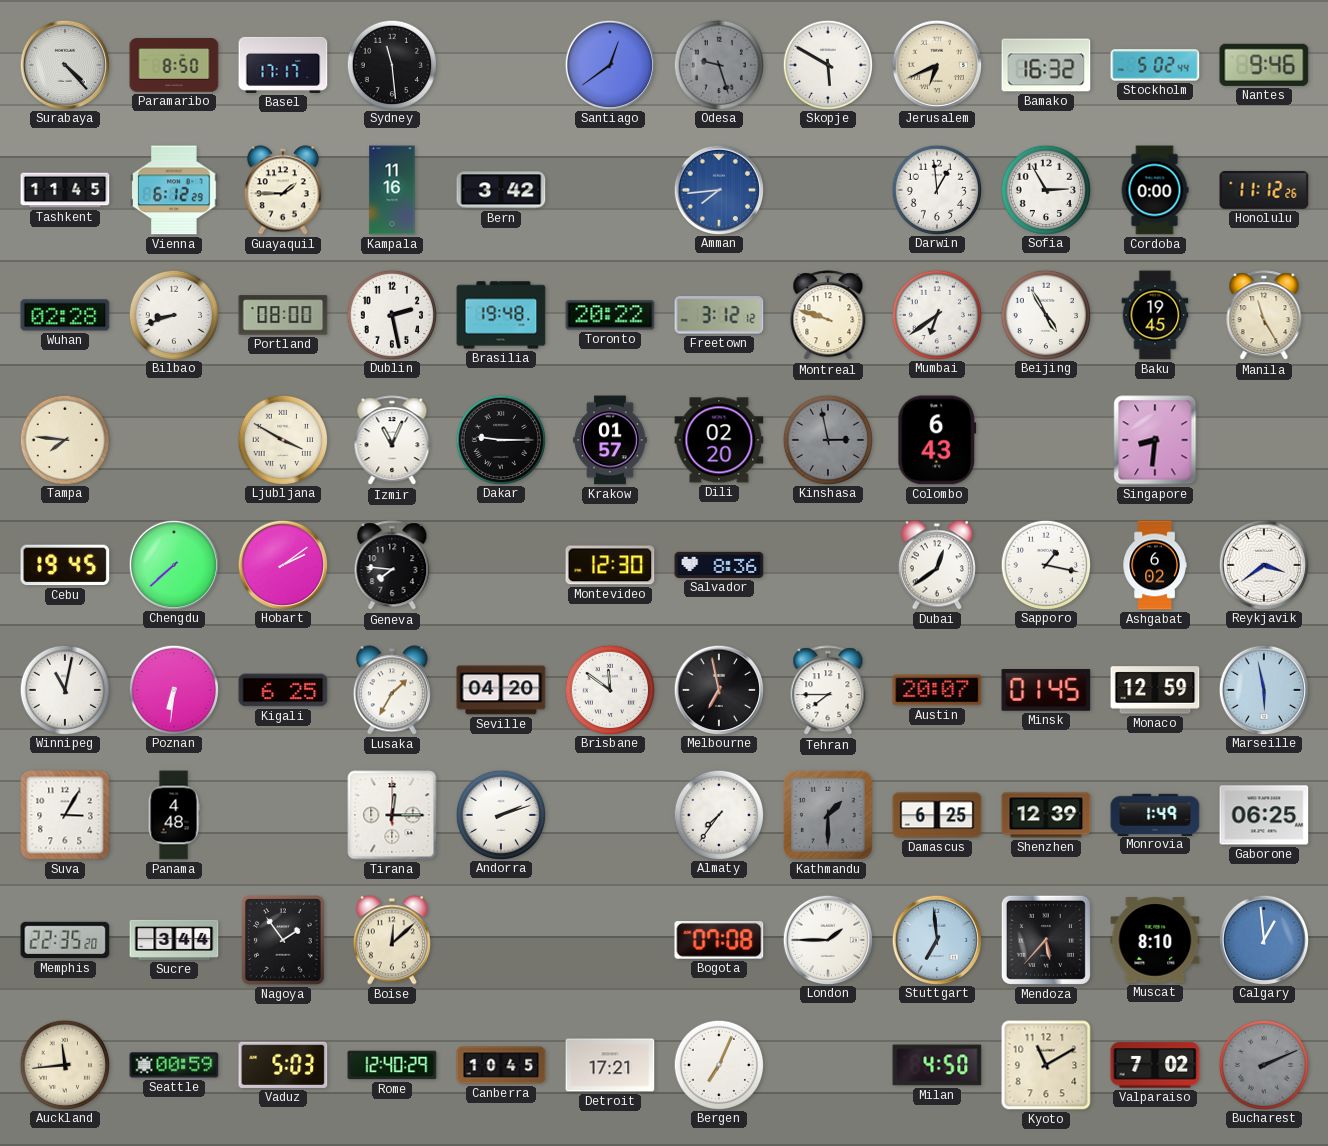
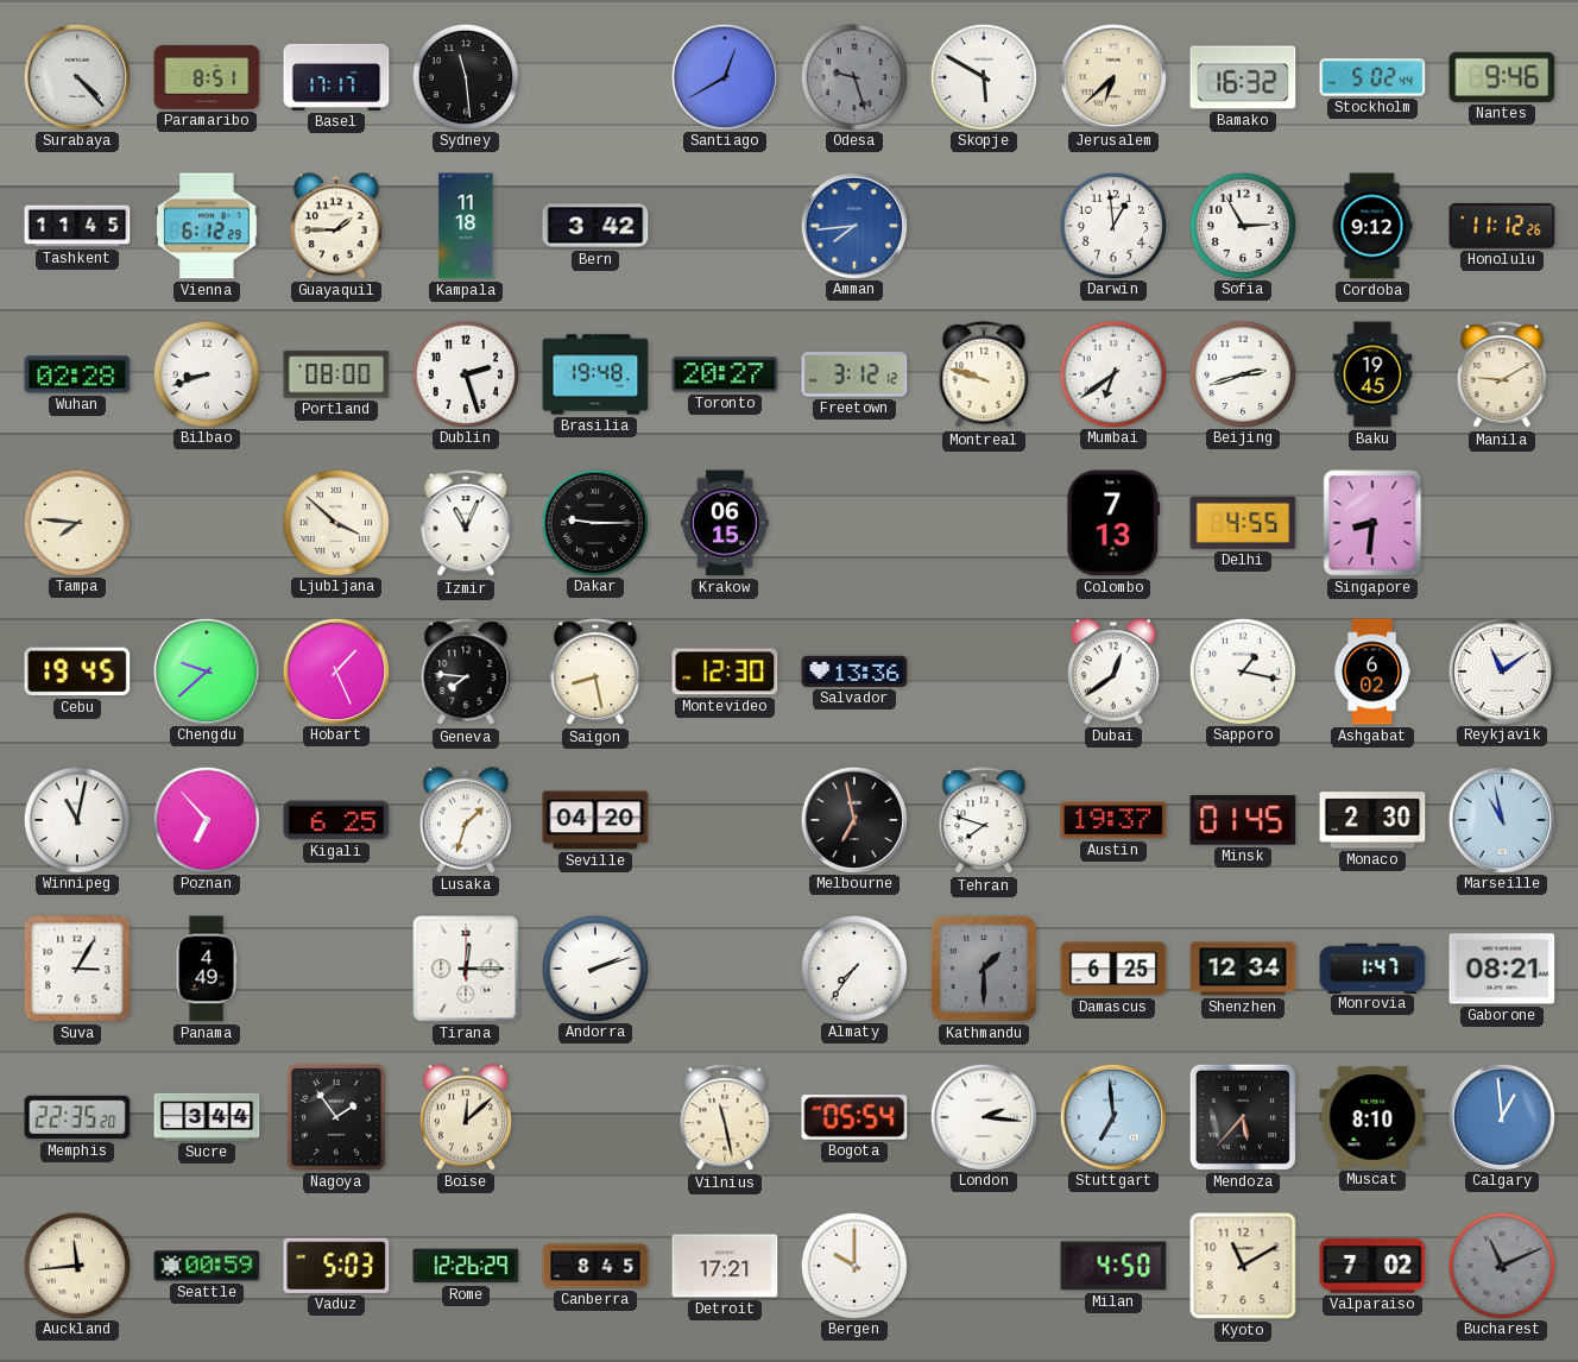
Paramaribo: 8:50 -> 8:51
Santiago: 12:39 -> 12:40
Jerusalem: 6:41 -> 6:38
Kampala: 11:16 -> 11:18
Cordoba: 0:00 -> 9:12
Dublin: 2:28 -> 2:27
Toronto: 20:22 -> 20:27
Beijing: 4:55 -> 2:42
Manila: 11:25 -> 9:10
Ljubljana: 3:50 -> 3:52
Krakow: 01:57 -> 06:15
Dili: 02:20 -> none
Kinshasa: 2:58 -> none
Colombo: 6:43 -> 7:13
Delhi: none -> 4:55
Chengdu: 7:38 -> 9:38
Hobart: 2:09 -> 1:26
Saigon: none -> 8:28
Salvador: 8:36 -> 13:36
Reykjavik: 3:39 -> 11:09
Poznan: 6:31 -> 6:53
Lusaka: 1:35 -> 1:33
Brisbane: 11:51 -> none
Tehran: 7:45 -> 7:48
Austin: 20:07 -> 19:37
Monaco: 12:59 -> 2:30
Marseille: 5:58 -> 10:58
Panama: 4:48 -> 4:49
Shenzhen: 12:39 -> 12:34
Monrovia: 1:49 -> 1:47
Gaborone: 06:25 -> 08:21
Vilnius: none -> 11:28
Bogota: 07:08 -> 05:54
London: 1:45 -> 2:16
Rome: 12:40 -> 12:26
Canberra: 10:45 -> 8:45
Bergen: 7:04 -> 10:00
Bucharest: 2:11 -> 11:11
